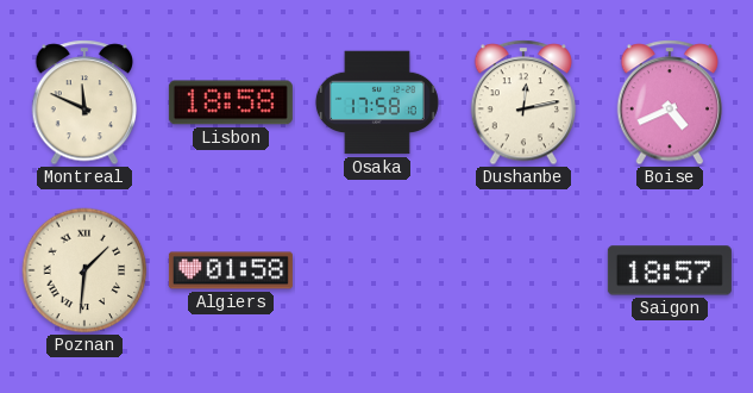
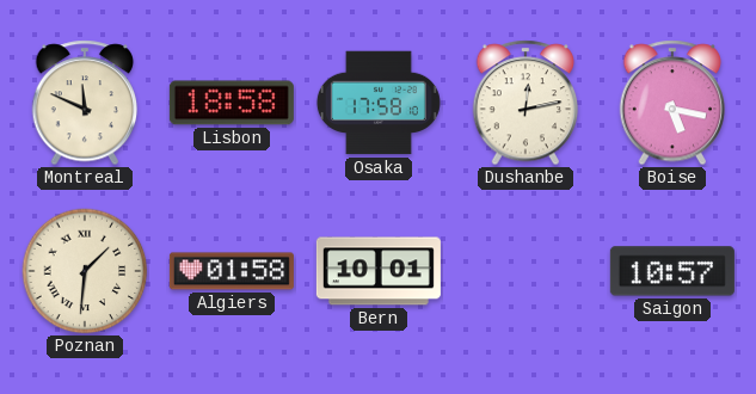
Boise: 4:41 -> 5:17
Bern: none -> 10:01
Saigon: 18:57 -> 10:57
